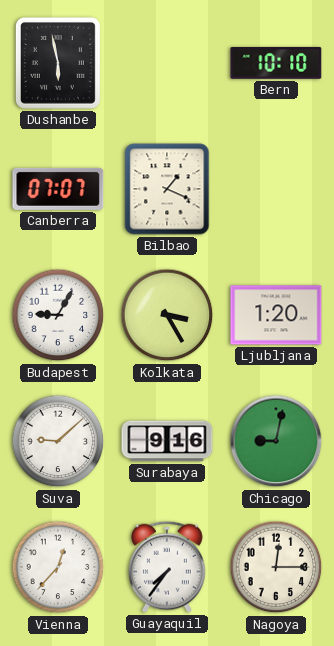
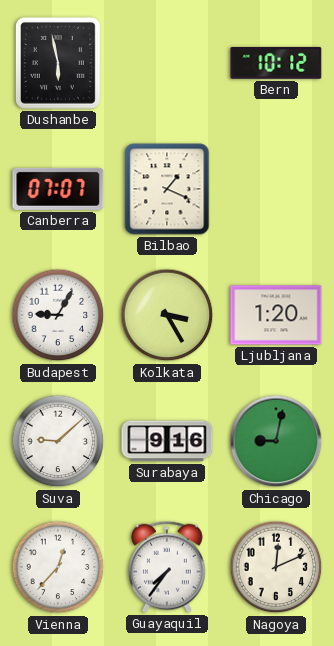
Bern: 10:10 -> 10:12
Nagoya: 12:15 -> 12:11
